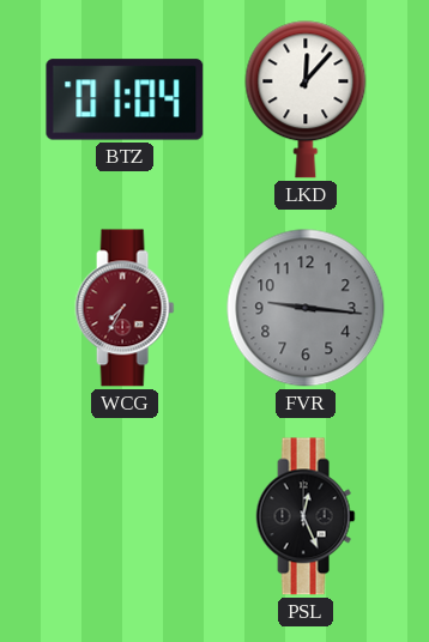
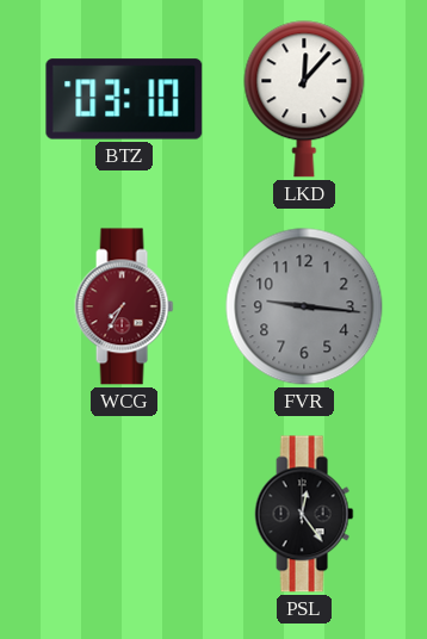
BTZ: 01:04 -> 03:10
PSL: 12:26 -> 12:24
